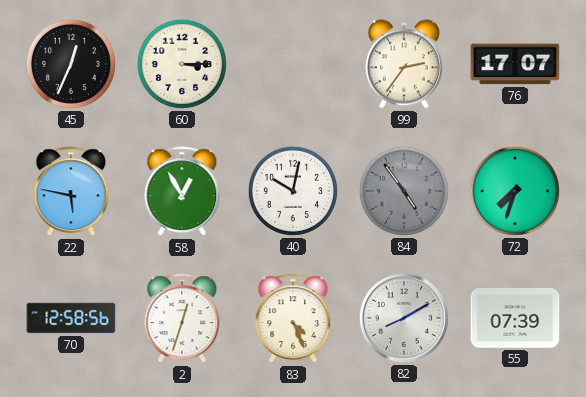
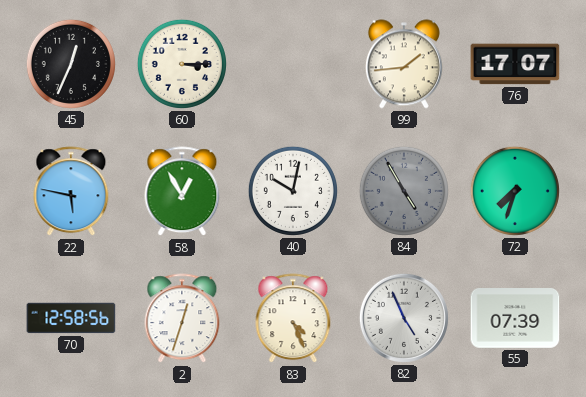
99: 2:36 -> 1:44
84: 4:54 -> 4:55
82: 8:10 -> 4:56
